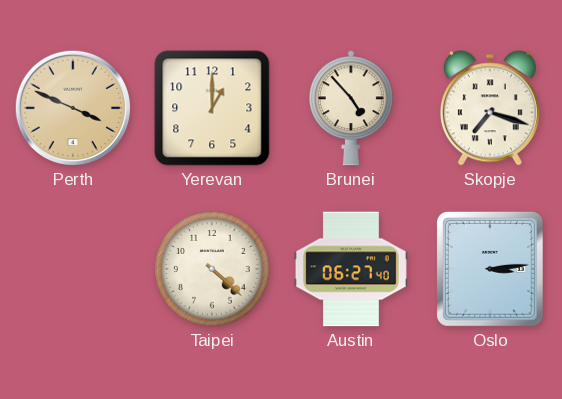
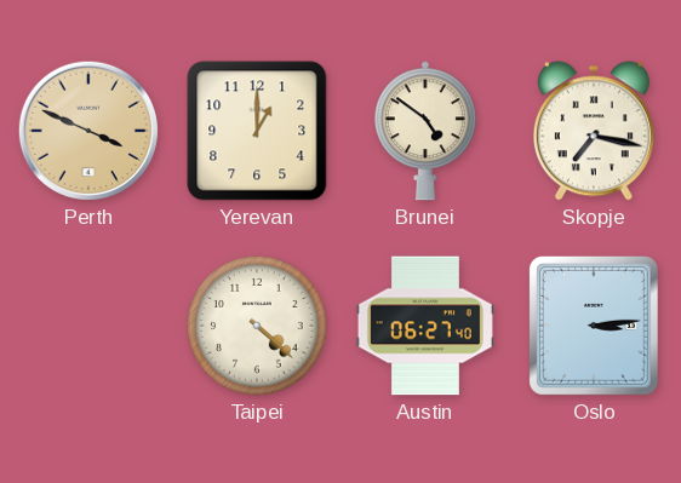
Brunei: 4:53 -> 4:51
Skopje: 7:18 -> 7:17
